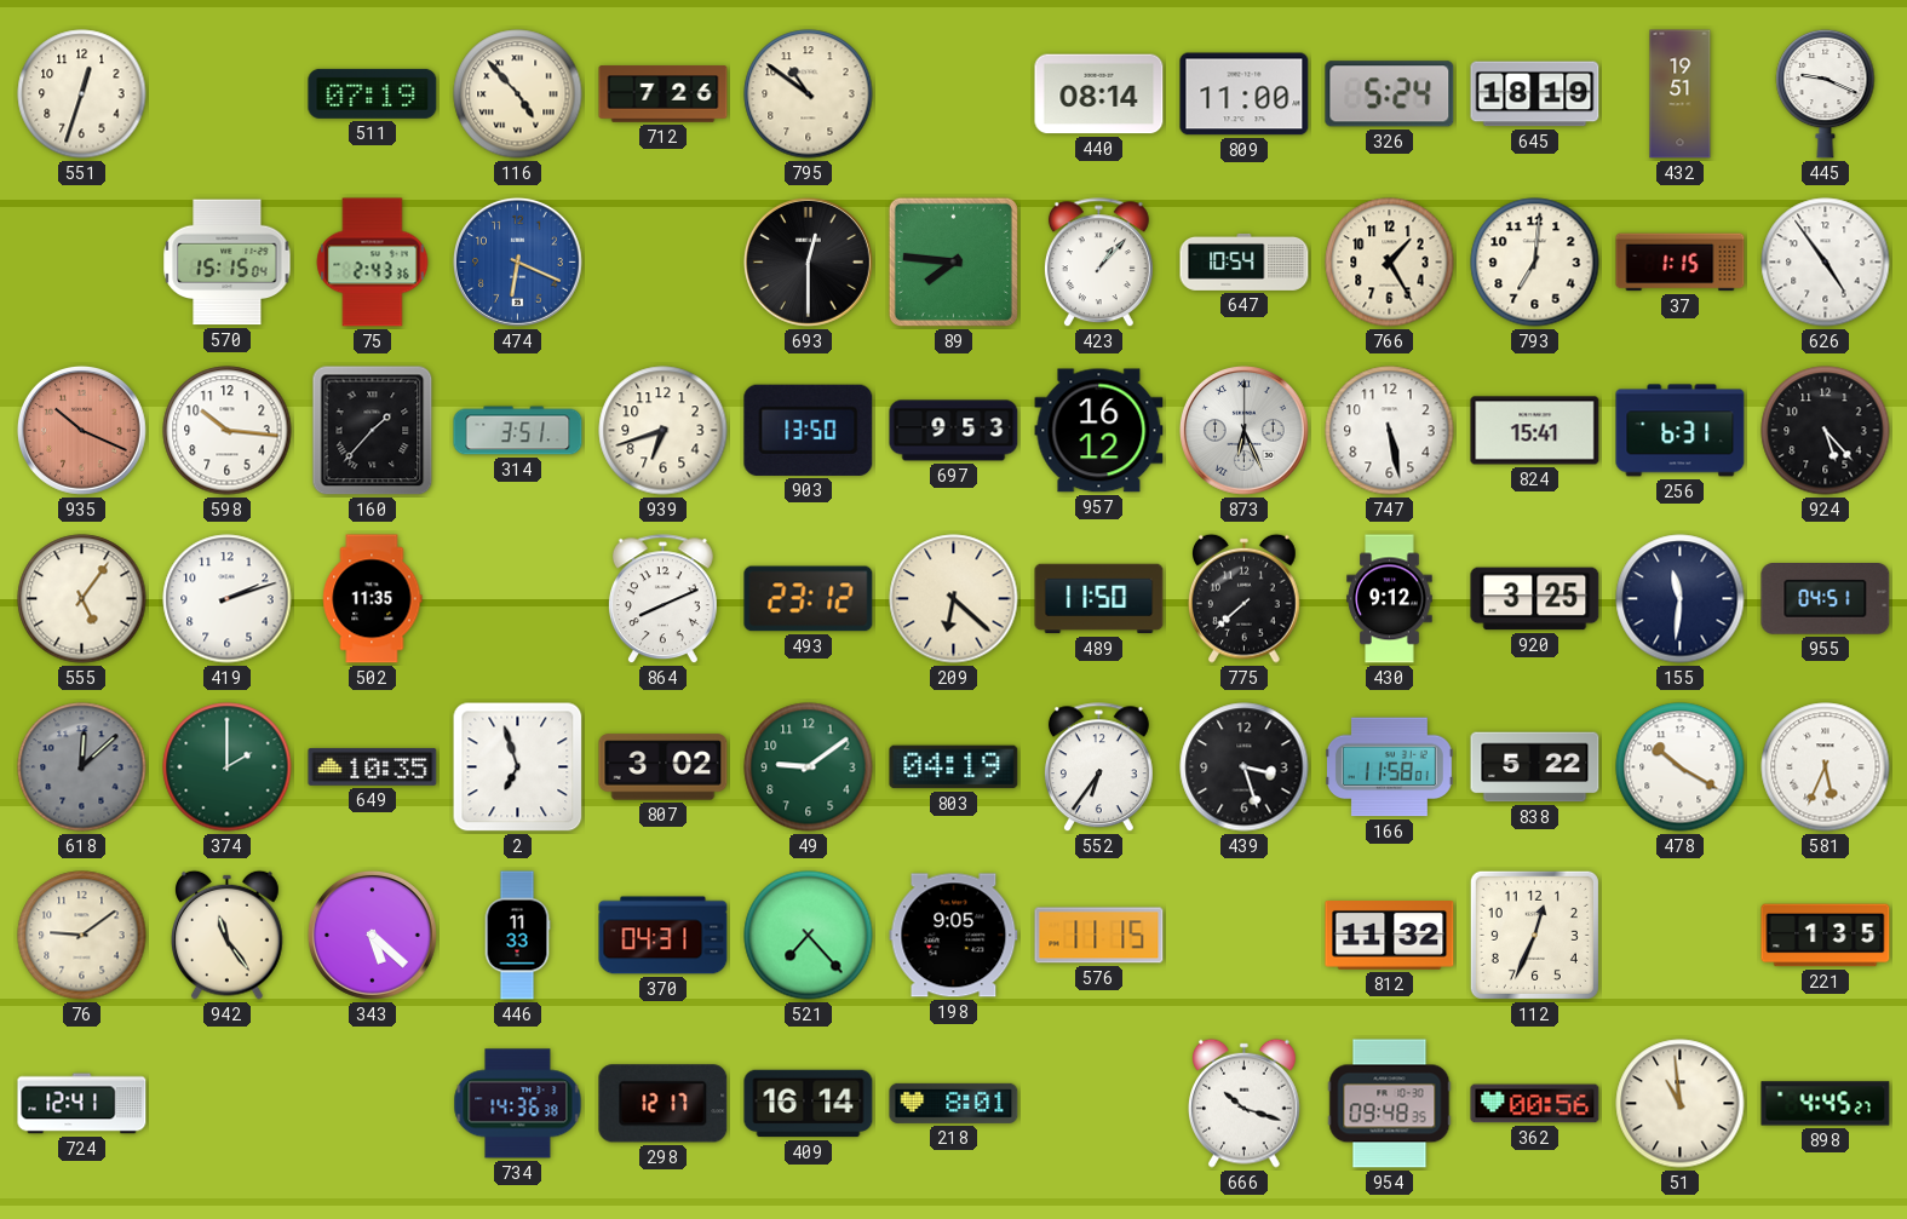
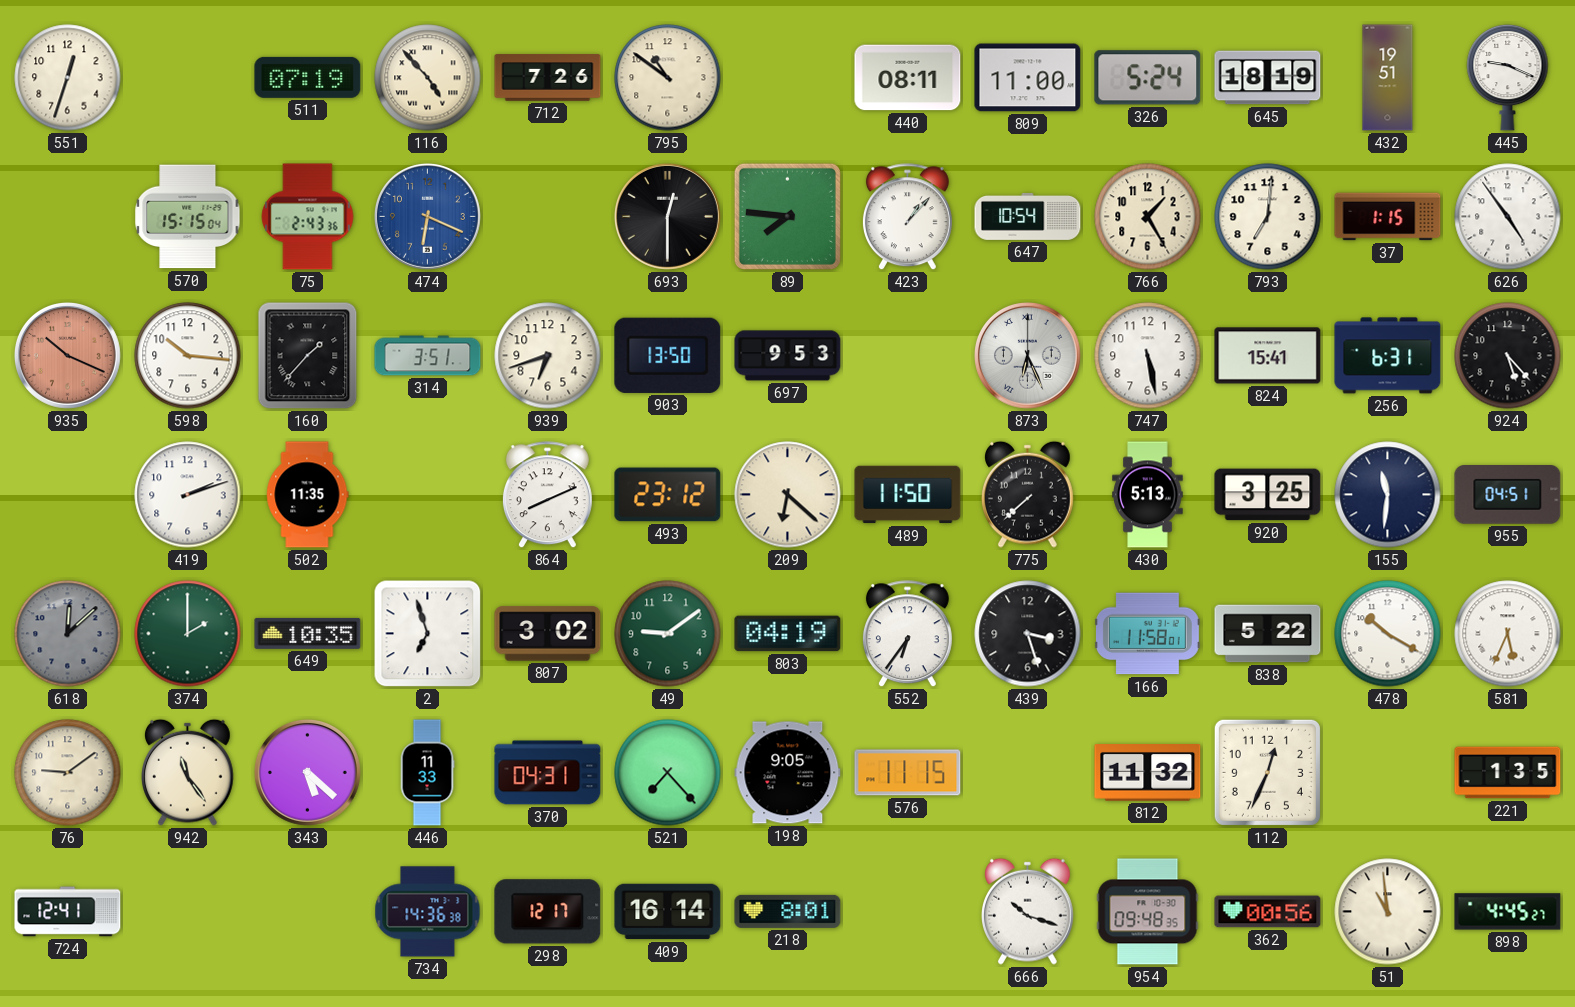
440: 08:14 -> 08:11
957: 16:12 -> none
555: 5:06 -> none
430: 9:12 -> 5:13
